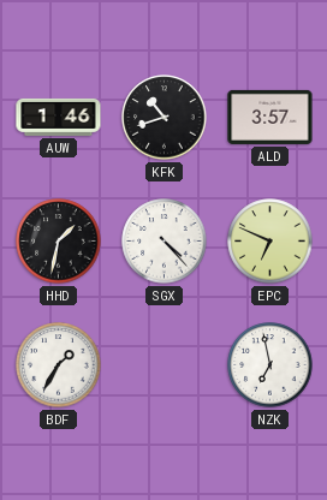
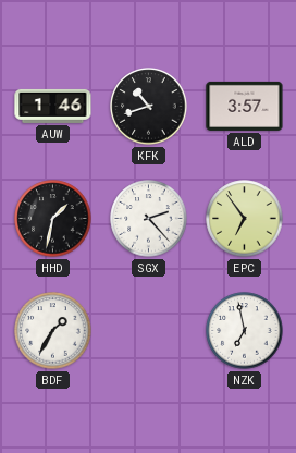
SGX: 4:23 -> 2:23
EPC: 6:49 -> 6:54
